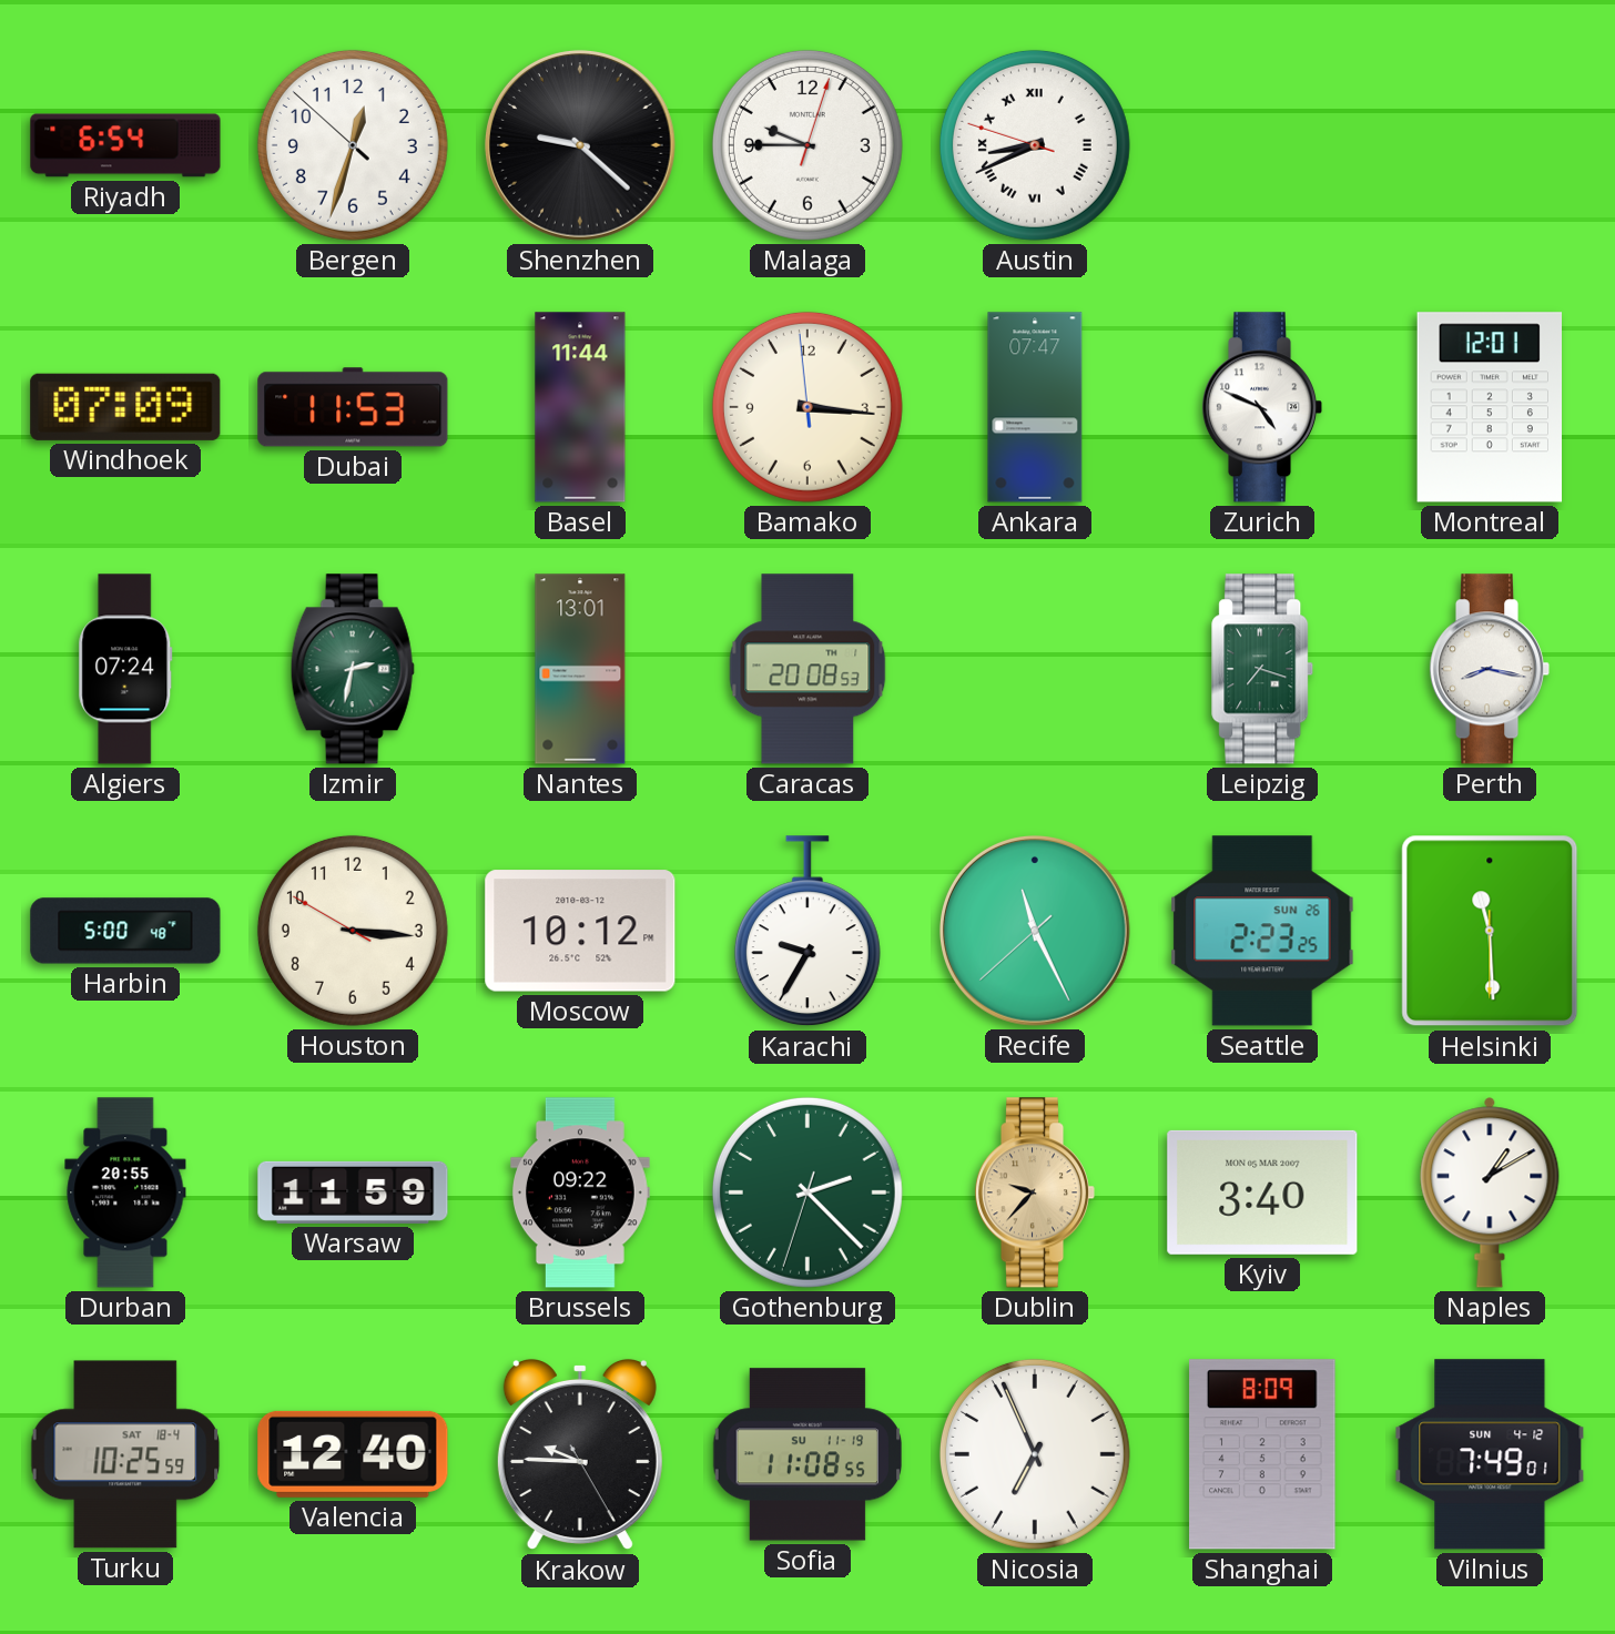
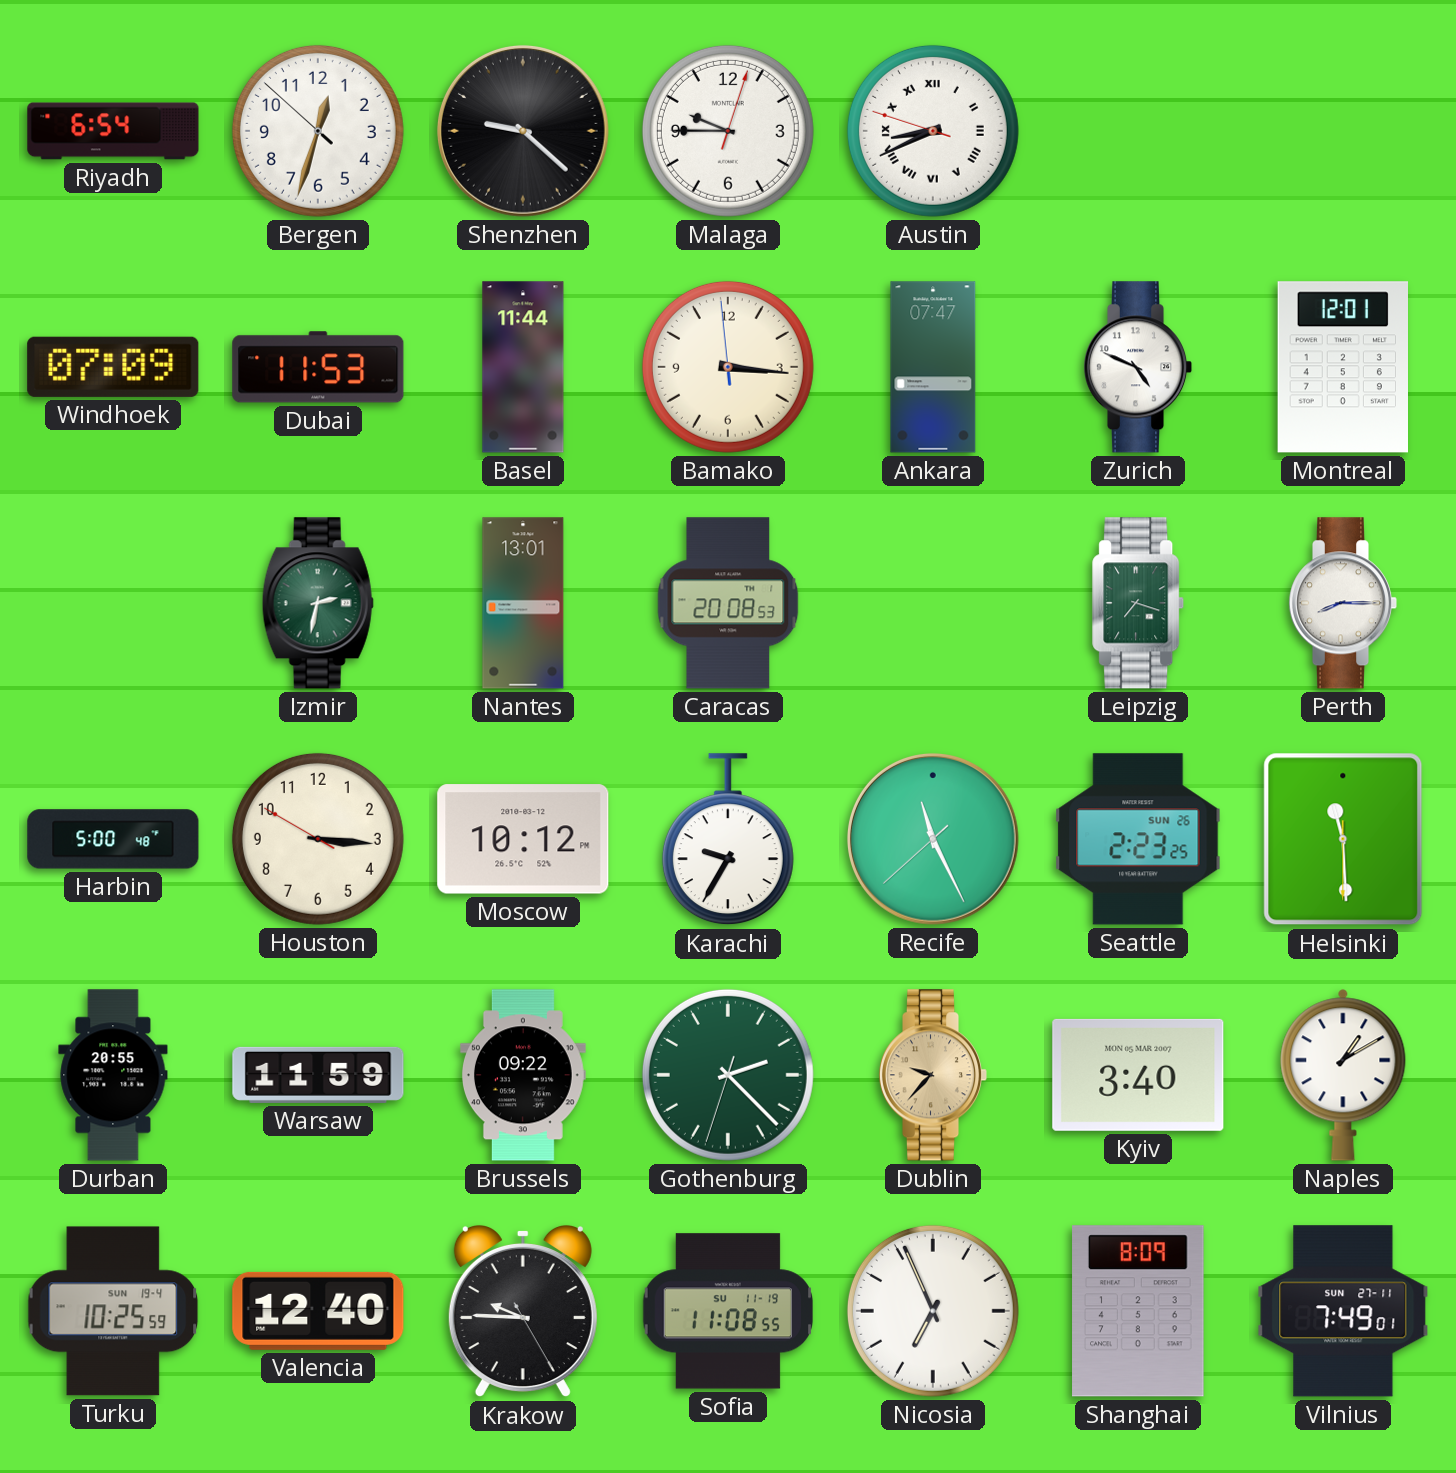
Algiers: 07:24 -> none
Perth: 8:17 -> 8:15
Turku date: SAT 18-4 -> SUN 19-4
Vilnius date: SUN 4-12 -> SUN 27-11
